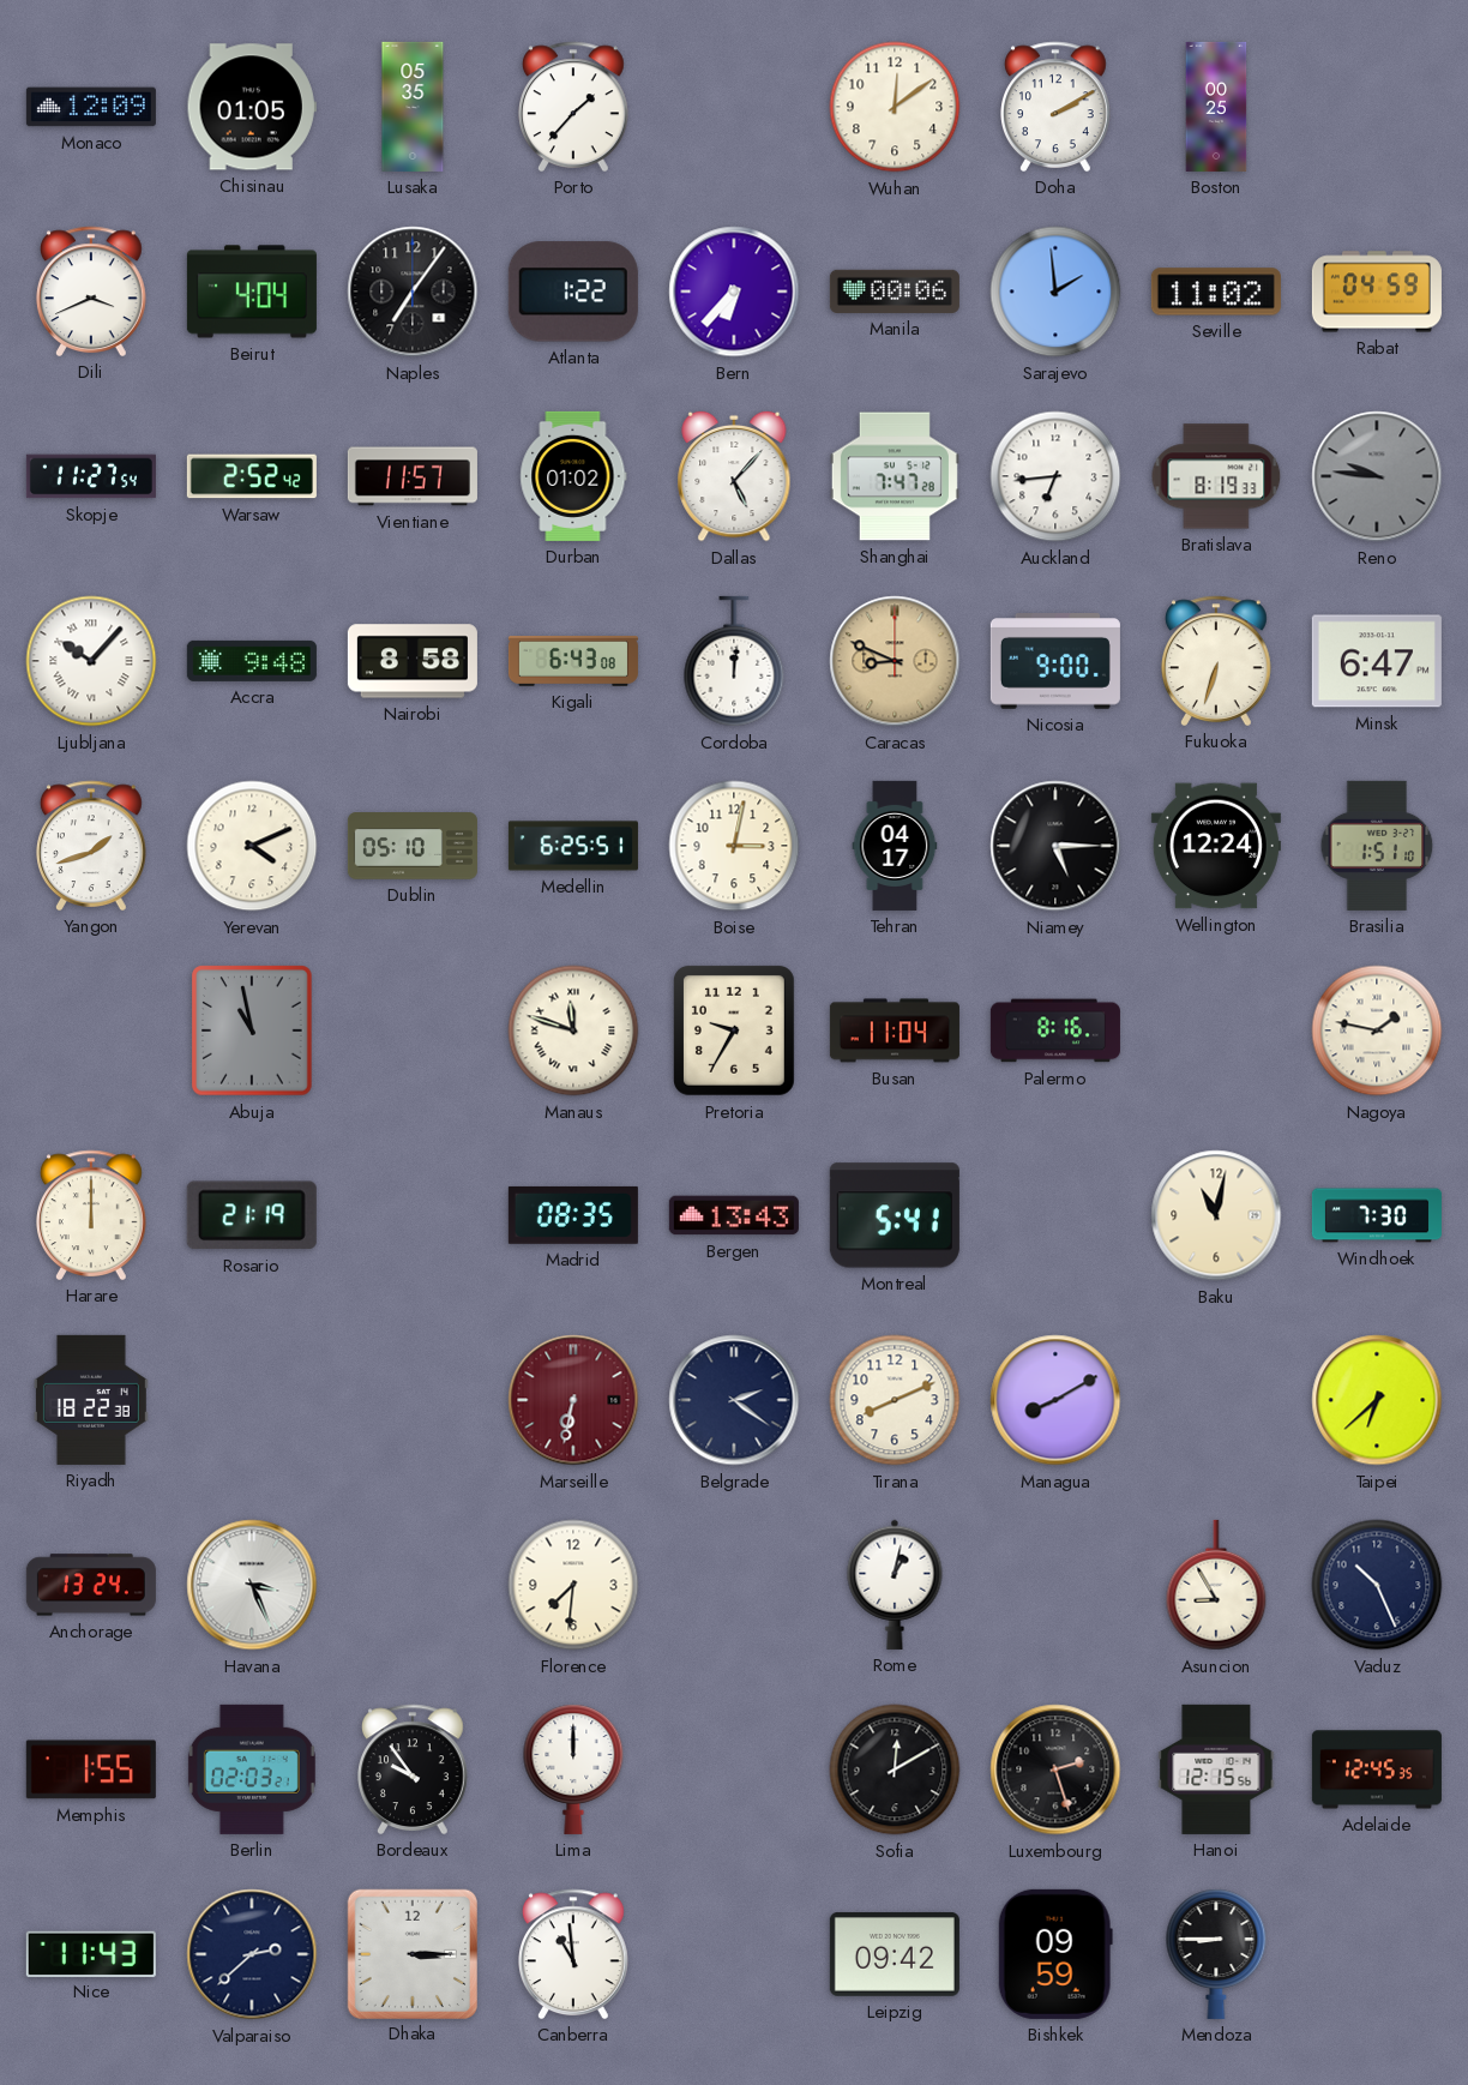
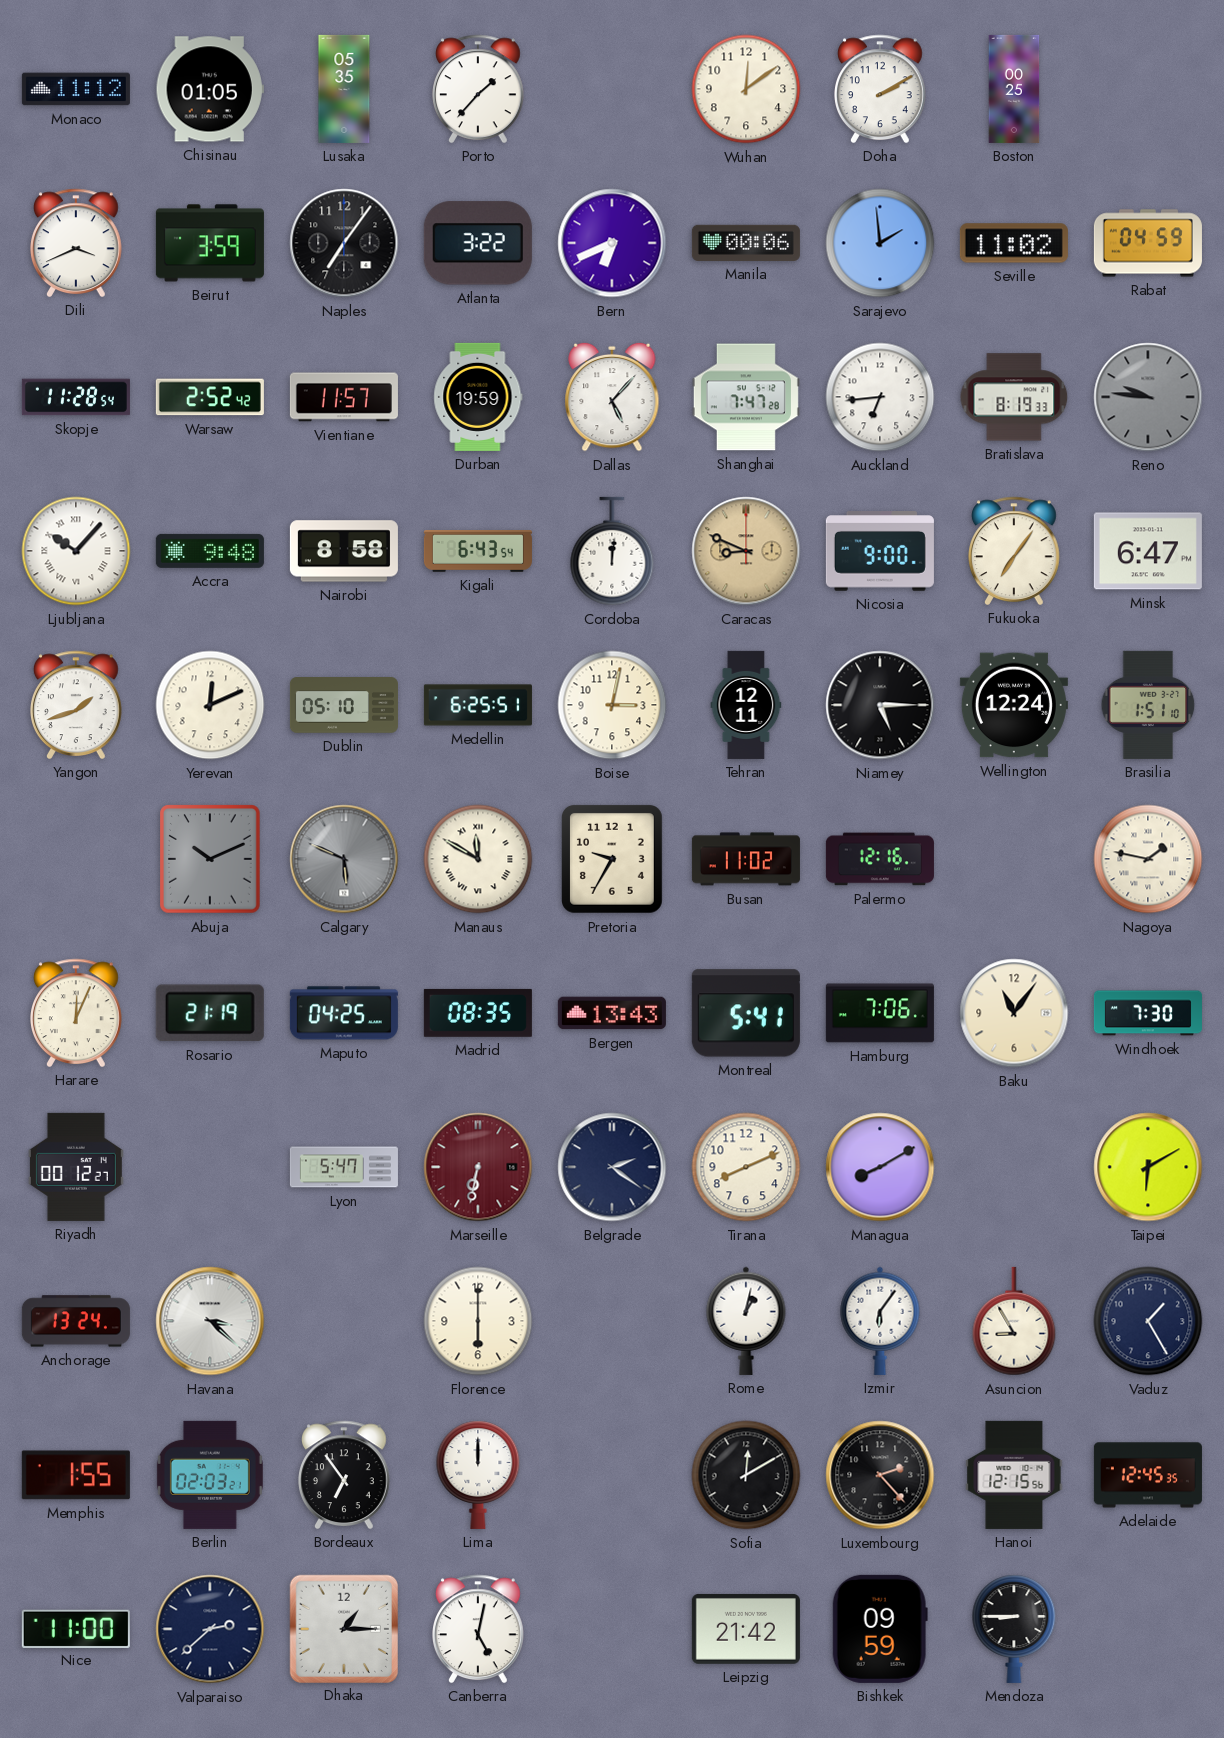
Monaco: 12:09 -> 11:12
Beirut: 4:04 -> 3:59
Atlanta: 1:22 -> 3:22
Bern: 6:37 -> 6:41
Skopje: 11:27 -> 11:28
Durban: 01:02 -> 19:59
Kigali: 6:43:08 -> 6:43:54
Fukuoka: 6:33 -> 7:06
Yerevan: 4:11 -> 12:11
Tehran: 04:17 -> 12:11
Abuja: 10:58 -> 10:11
Calgary: none -> 5:49
Manaus: 11:48 -> 11:50
Busan: 11:04 -> 11:02
Palermo: 8:16 -> 12:16
Harare: 12:00 -> 12:04
Maputo: none -> 04:25
Hamburg: none -> 7:06
Baku: 11:02 -> 11:06
Riyadh: 18:22 -> 00:12
Lyon: none -> 5:47
Taipei: 6:38 -> 6:10
Havana: 3:26 -> 3:22
Florence: 7:31 -> 6:00
Izmir: none -> 6:06
Vaduz: 10:26 -> 1:25
Bordeaux: 9:54 -> 6:54
Luxembourg: 2:27 -> 2:23
Nice: 11:43 -> 11:00
Dhaka: 3:15 -> 1:15
Canberra: 10:59 -> 5:02
Leipzig: 09:42 -> 21:42
